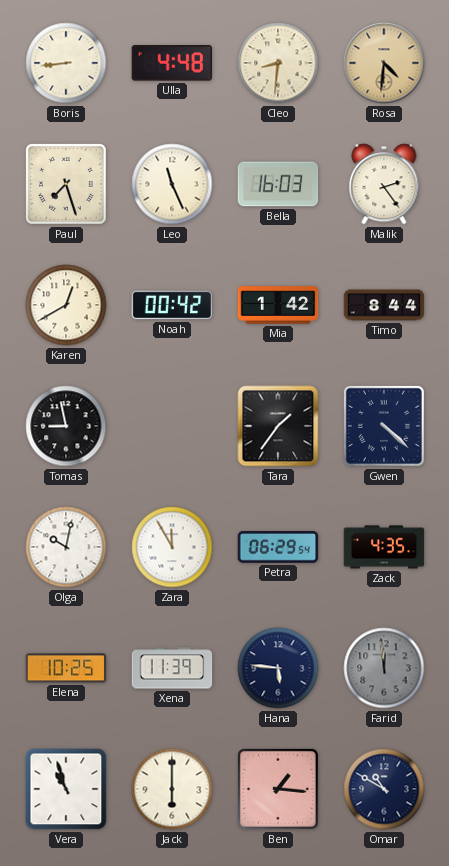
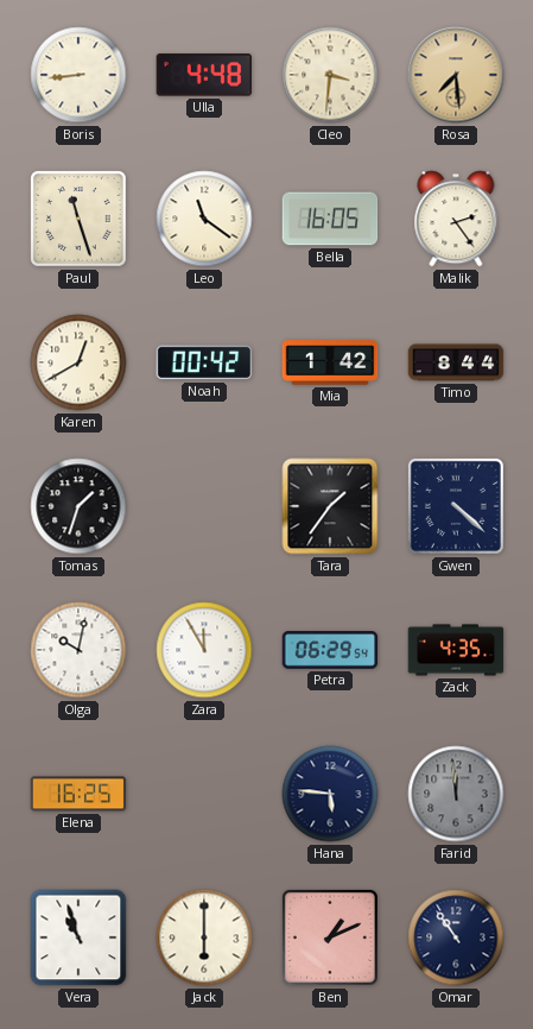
Cleo: 8:31 -> 3:31
Rosa: 4:31 -> 7:29
Paul: 7:27 -> 11:27
Leo: 11:26 -> 11:21
Bella: 16:03 -> 16:05
Tomas: 8:58 -> 1:33
Elena: 10:25 -> 16:25
Xena: 11:39 -> none
Ben: 1:16 -> 1:11
Omar: 10:50 -> 10:54
